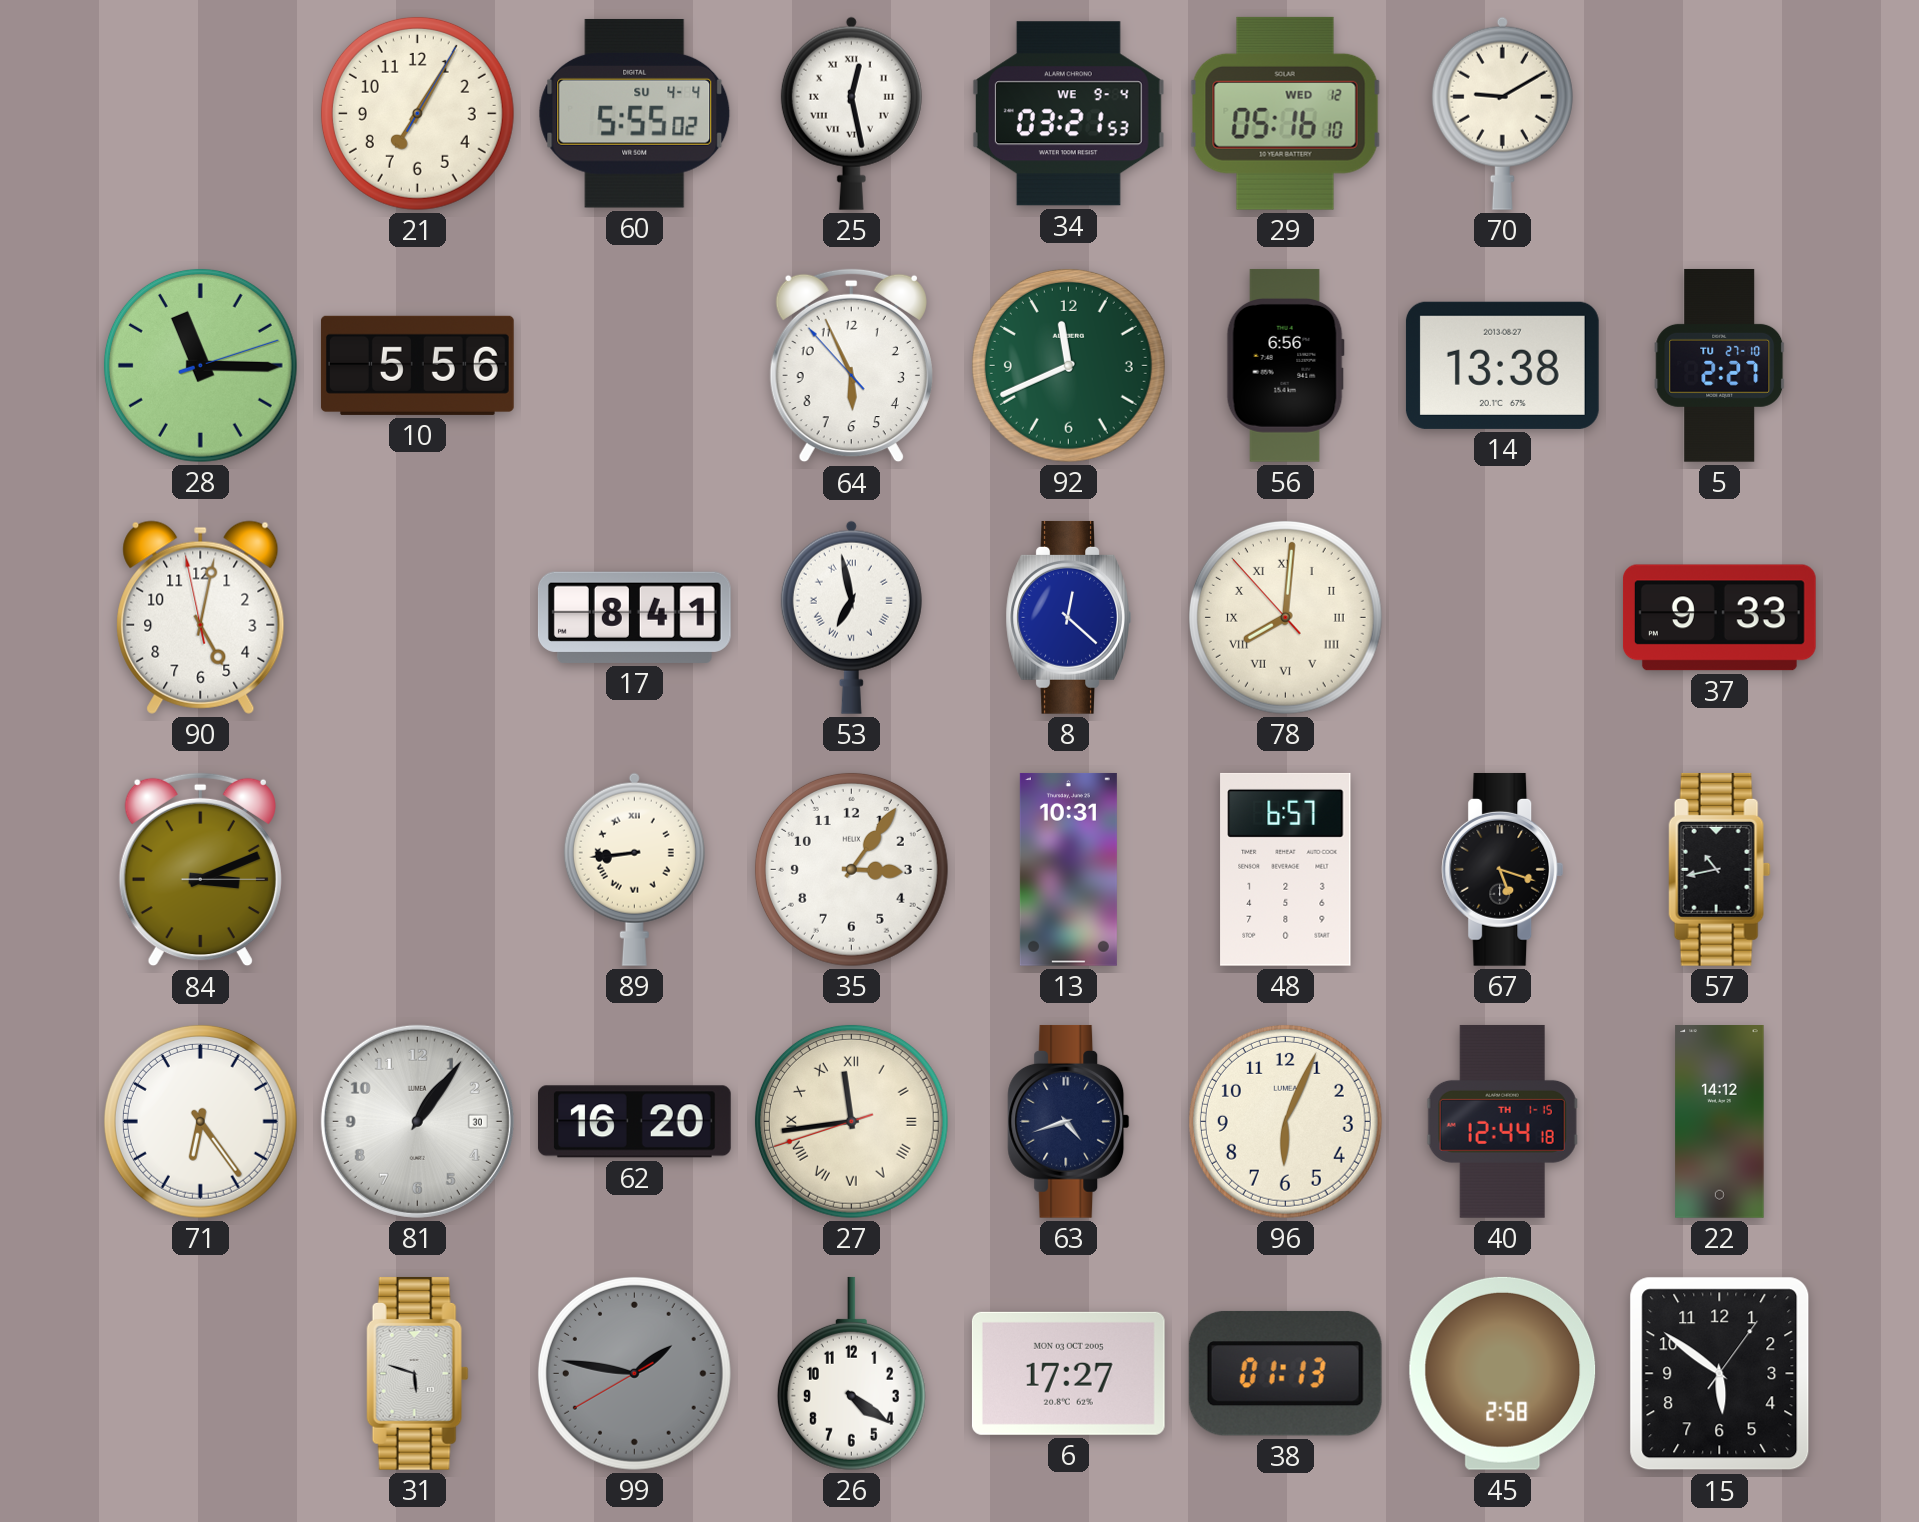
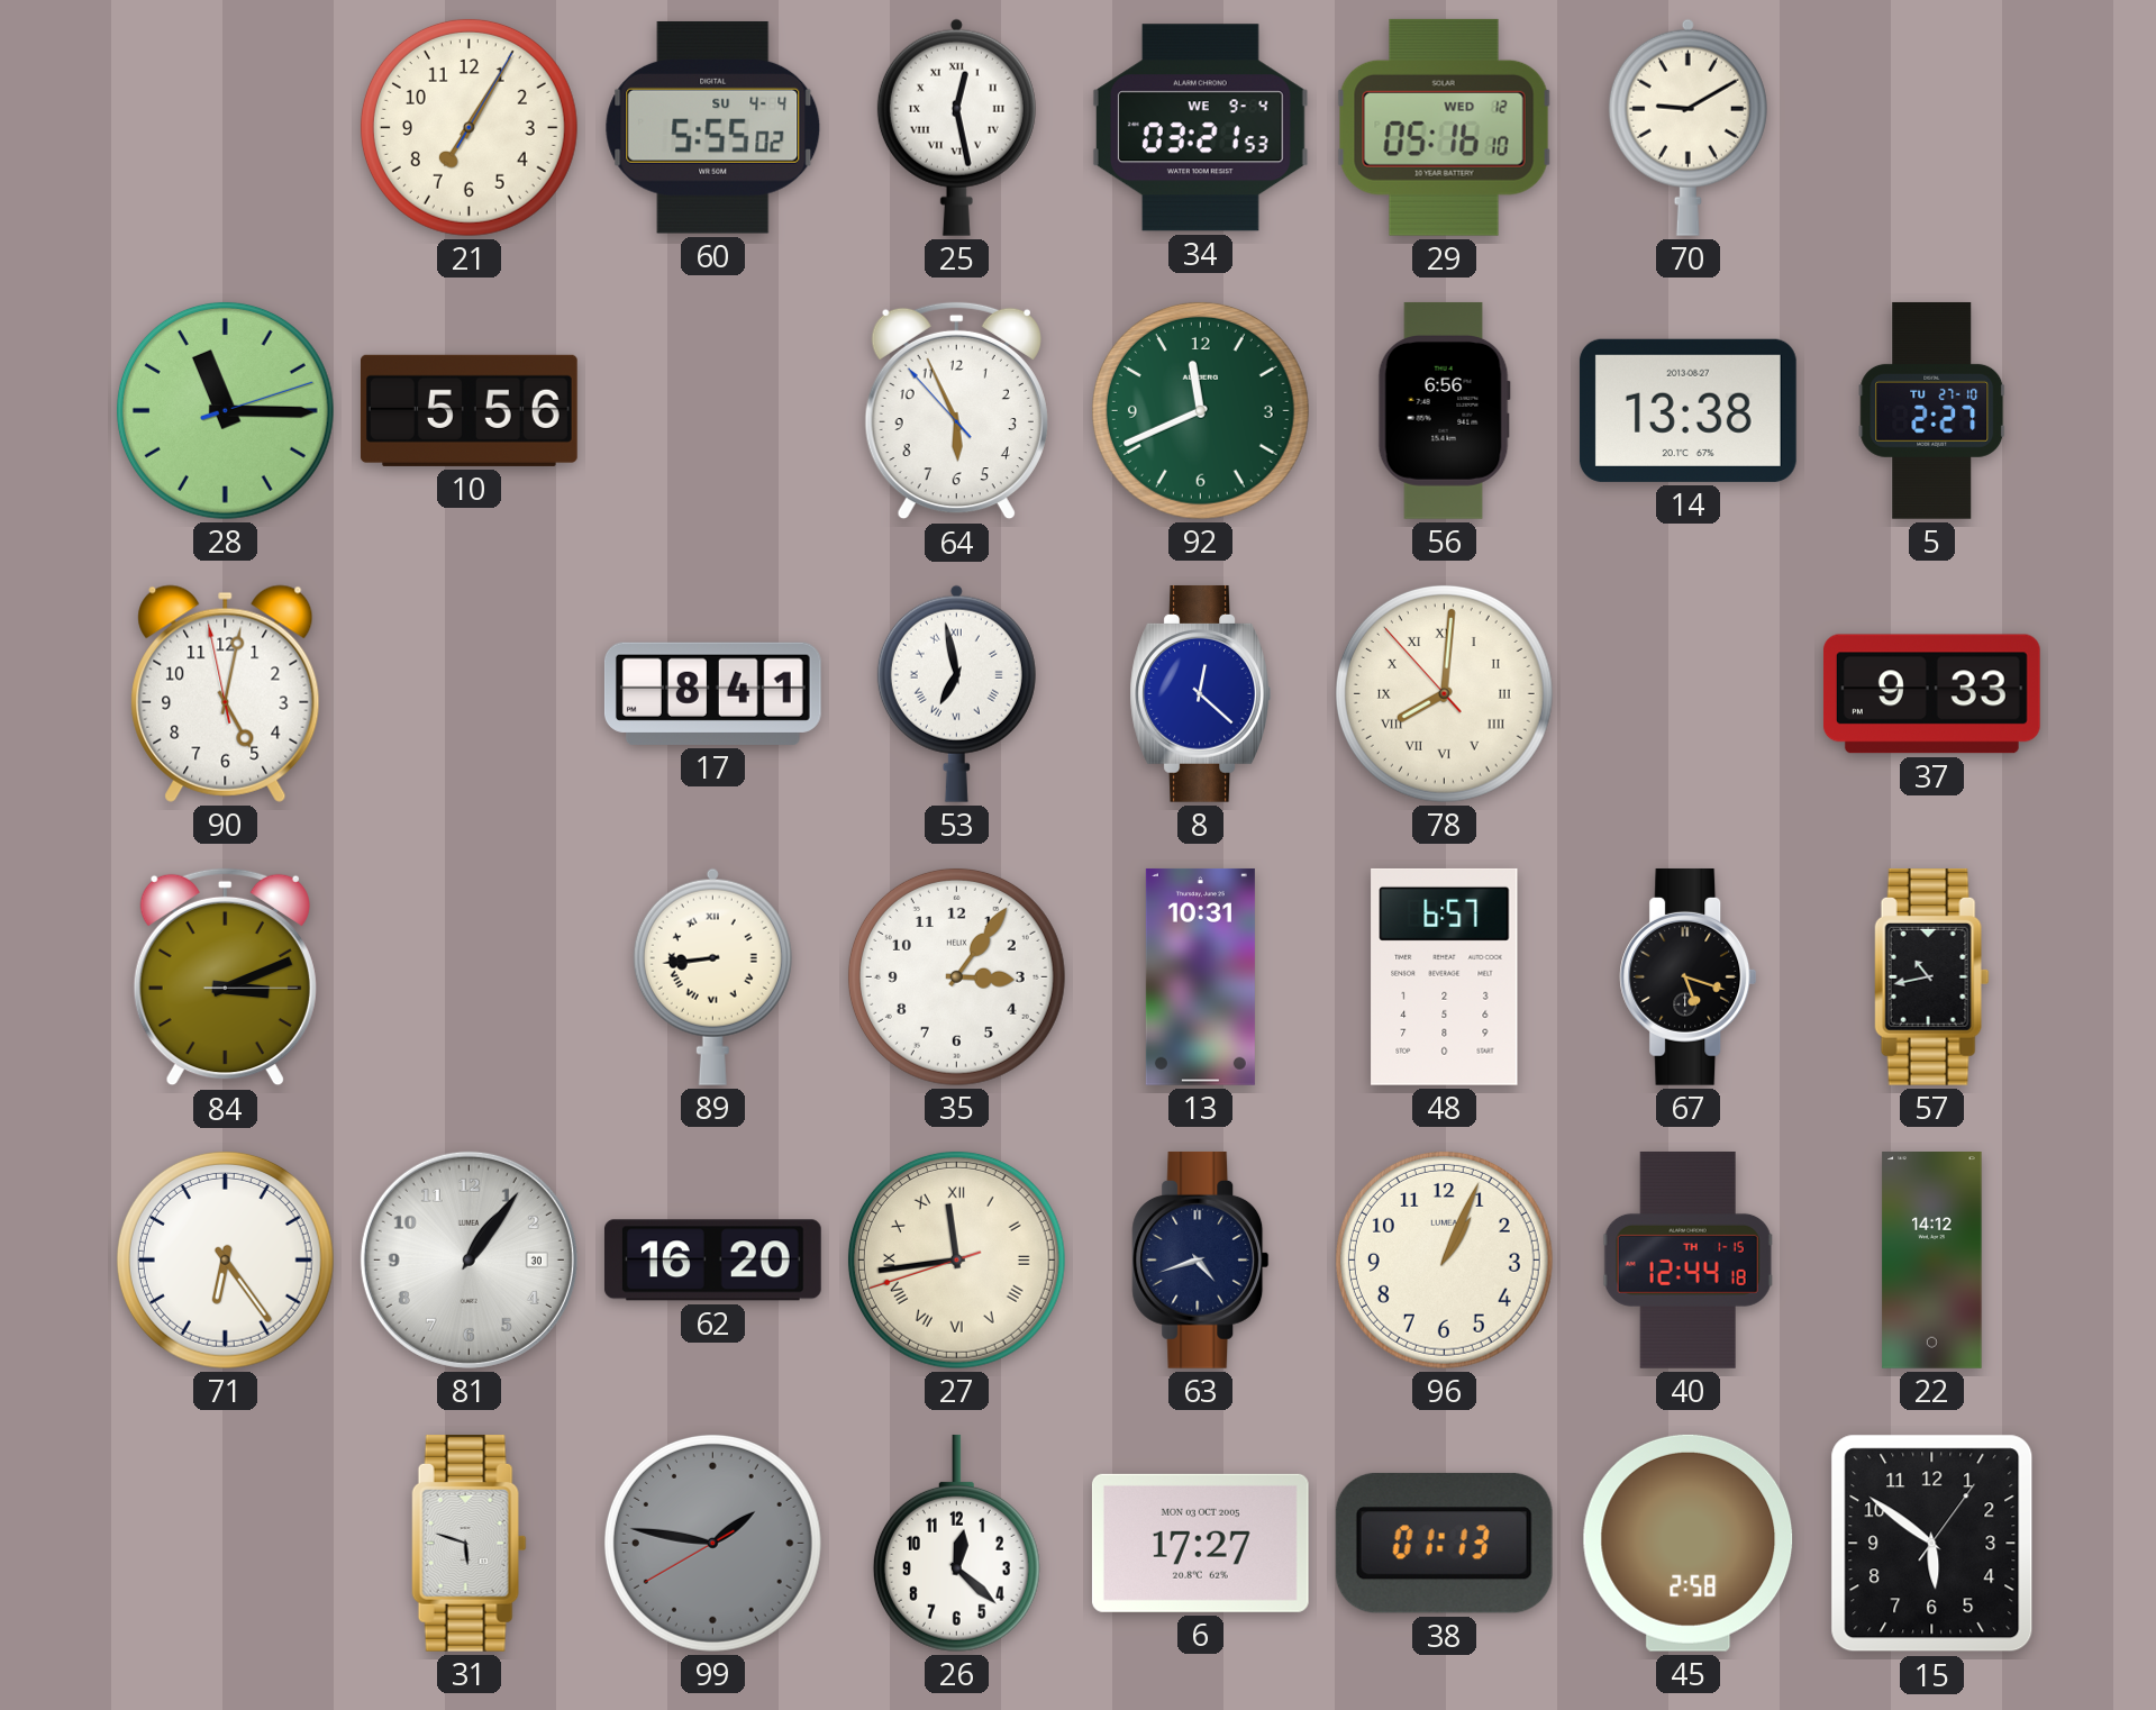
96: 6:04 -> 1:04
26: 4:21 -> 12:22
